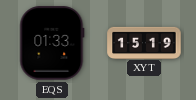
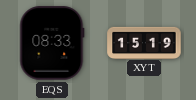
EQS: 01:33 -> 08:33
